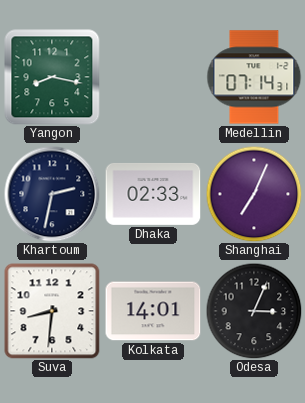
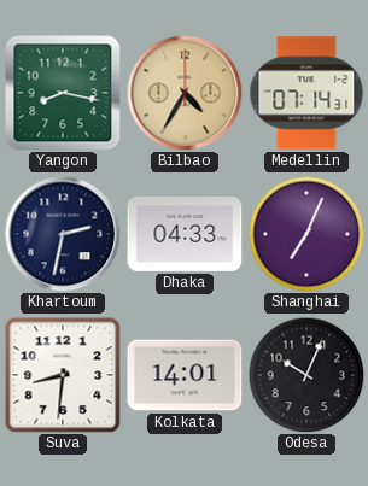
Bilbao: none -> 4:35
Dhaka: 02:33 -> 04:33
Odesa: 3:04 -> 10:04
